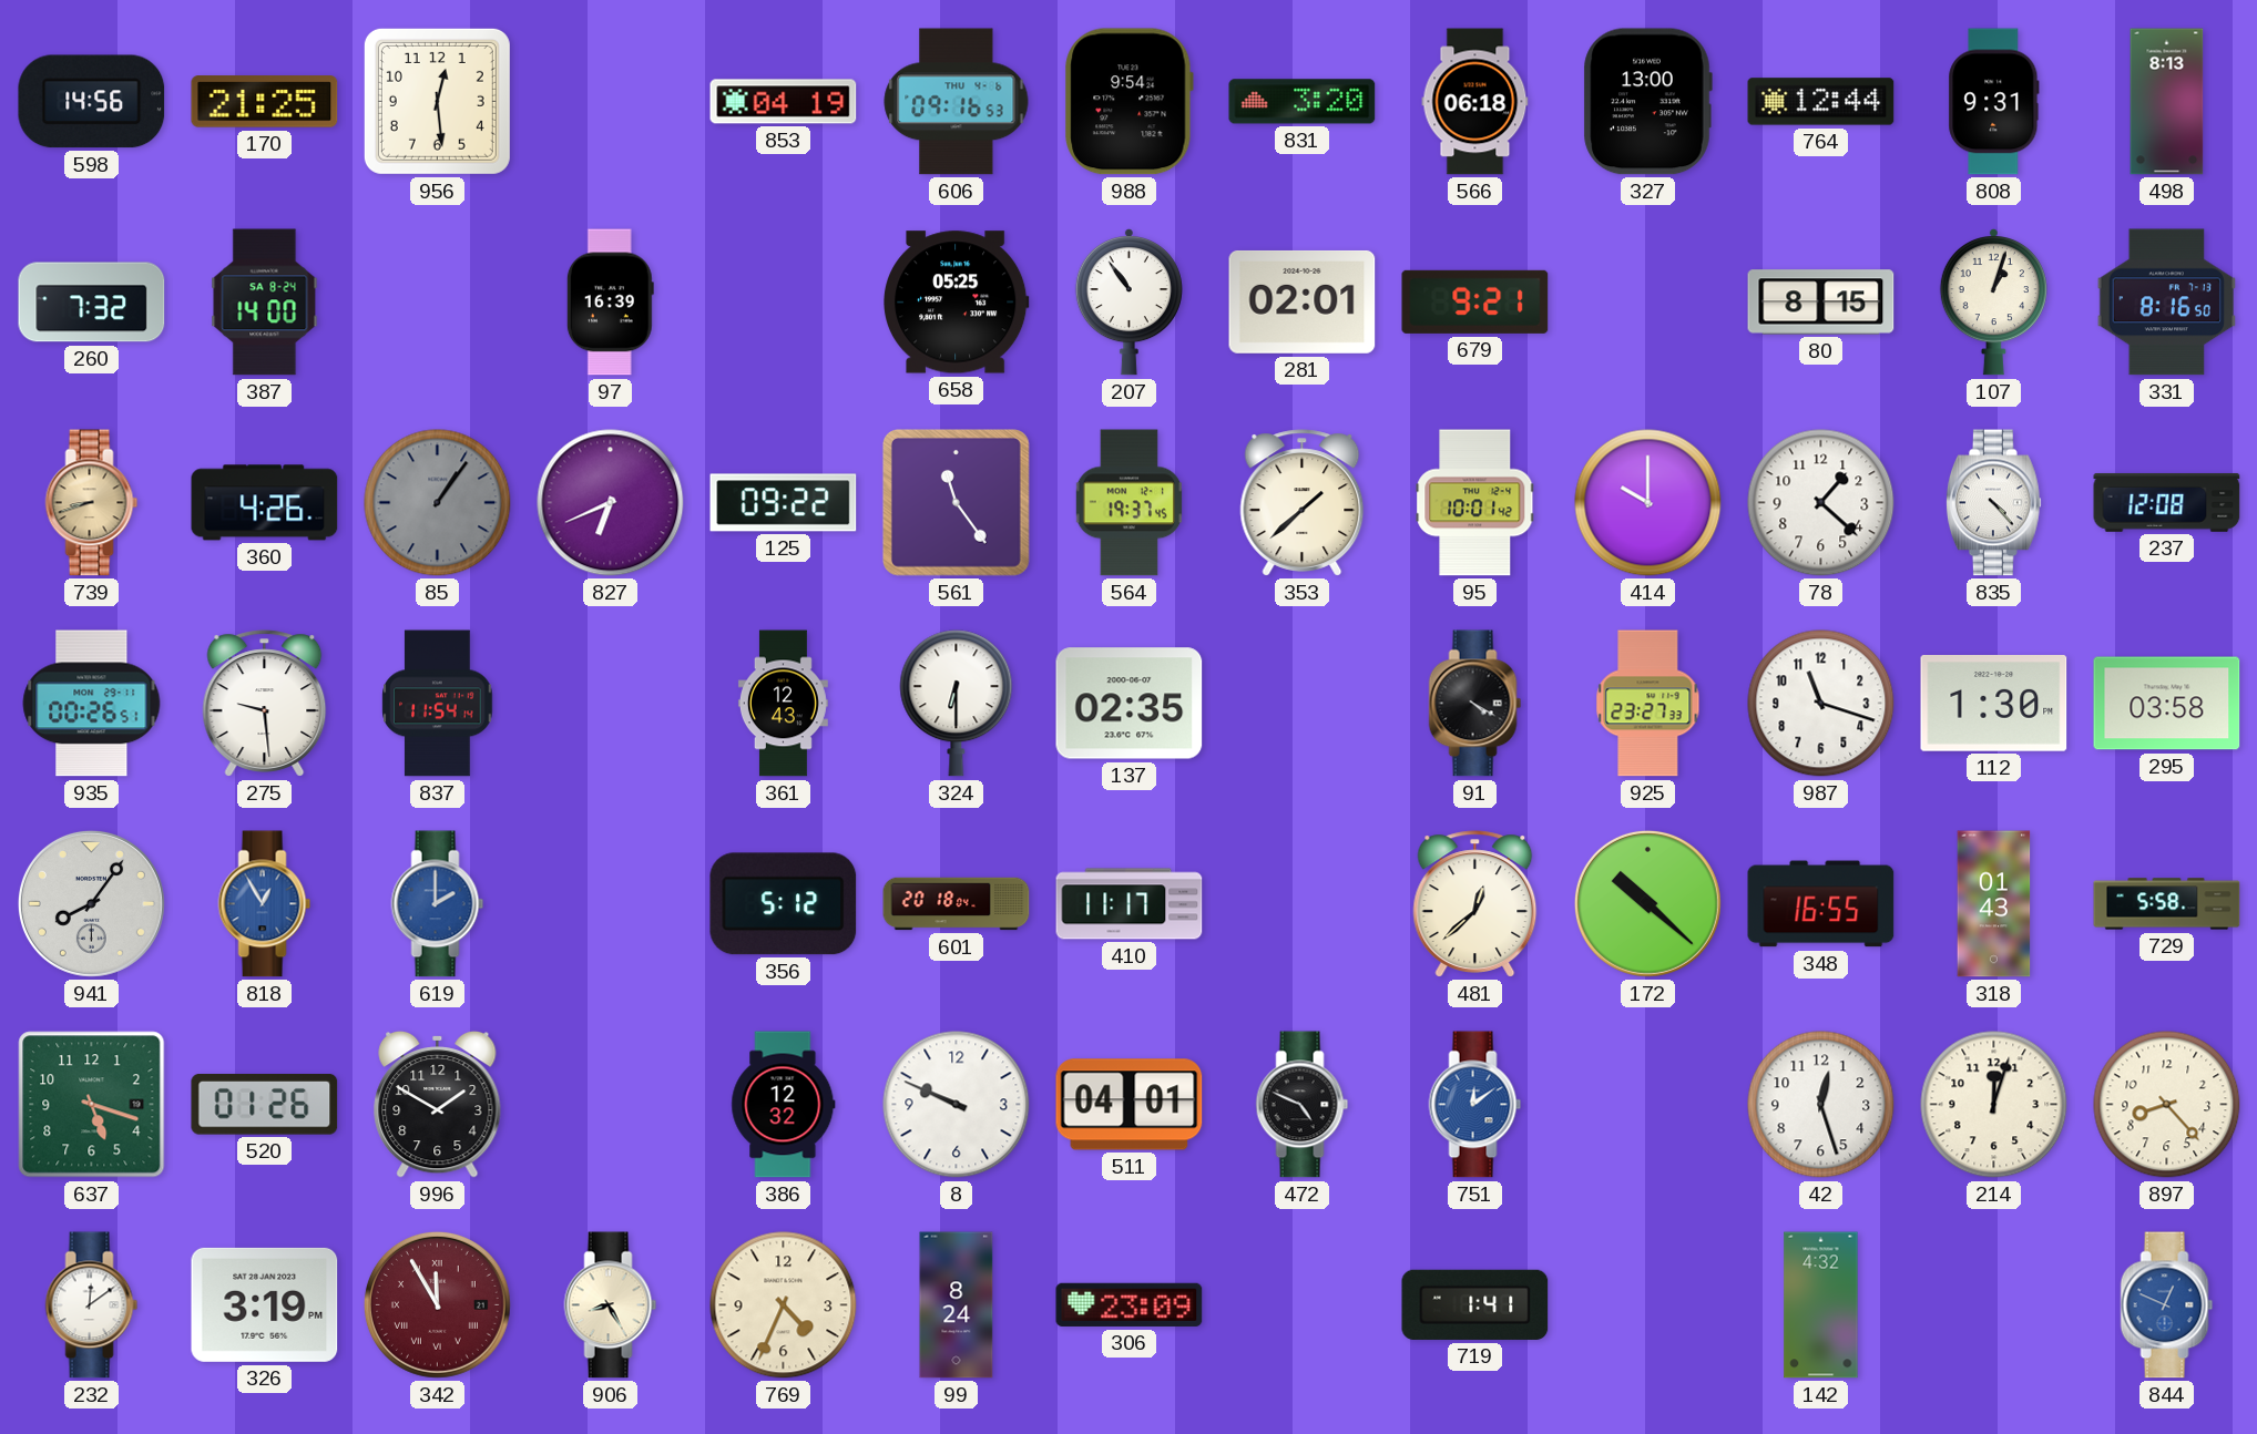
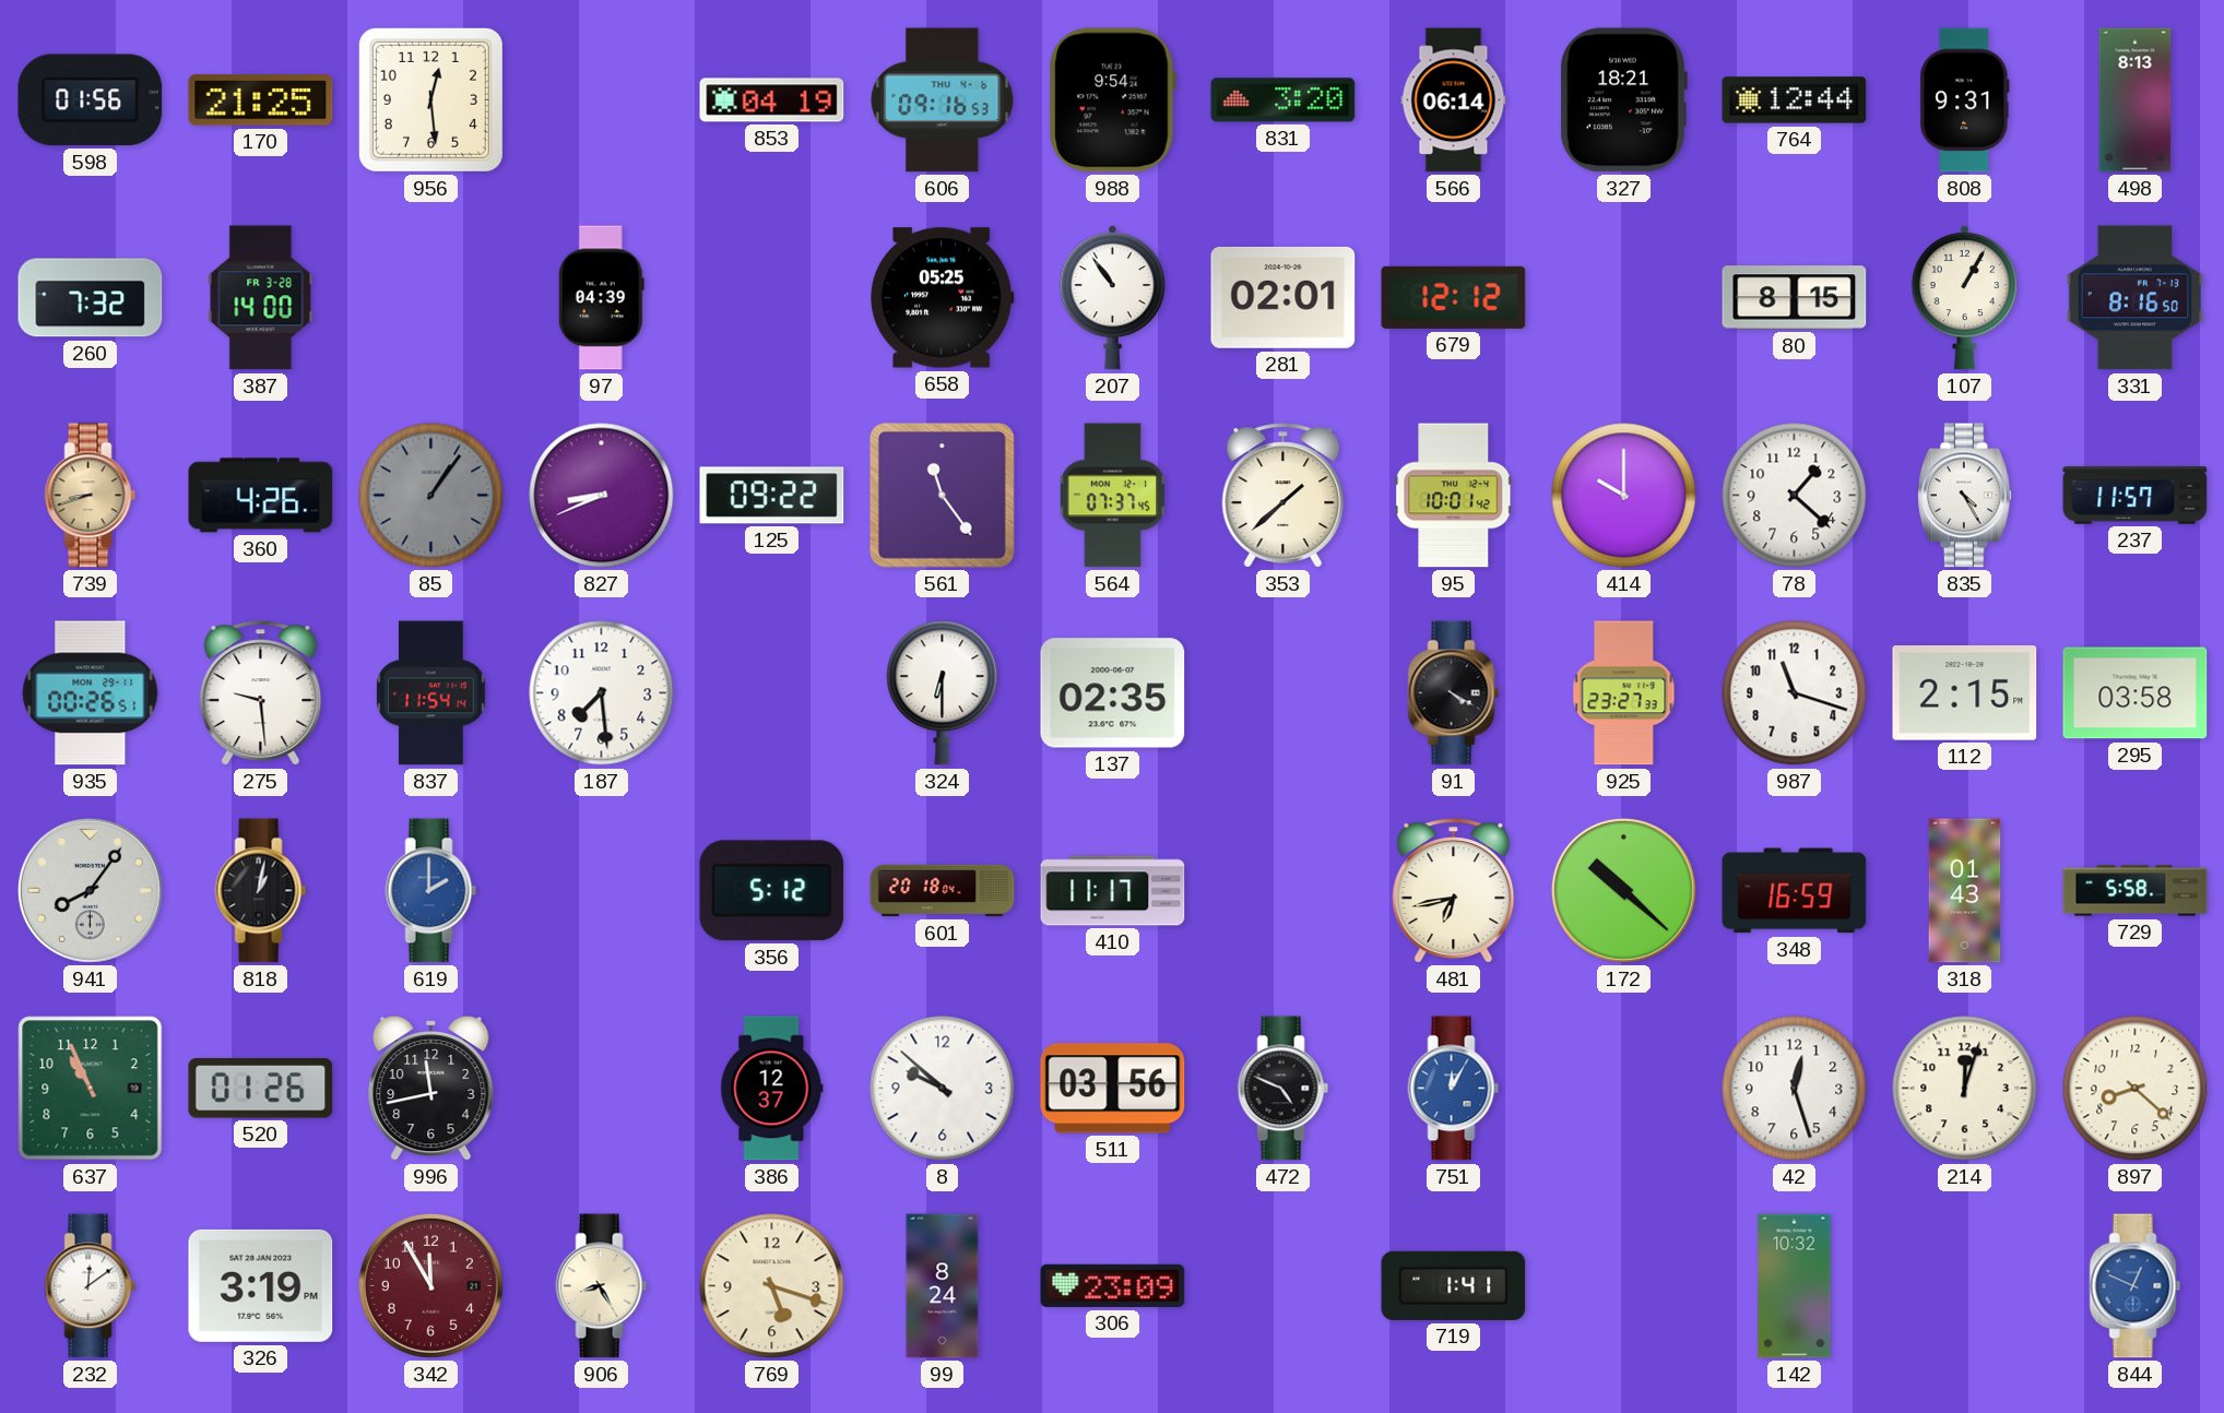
598: 14:56 -> 01:56
566: 06:18 -> 06:14
327: 13:00 -> 18:21
387 date: SA 8-24 -> FR 3-28
97: 16:39 -> 04:39
679: 9:21 -> 12:12
107: 1:03 -> 1:05
827: 6:41 -> 8:41
564: 19:37 -> 07:37
835: 4:23 -> 4:25
237: 12:08 -> 11:57
187: none -> 7:29
361: 12:43 -> none
112: 1:30 -> 2:15
818: 12:55 -> 1:02
818 dial: blue -> black
481: 12:38 -> 6:43
348: 16:55 -> 16:59
637: 5:18 -> 10:56
996: 1:50 -> 11:43
386: 12:32 -> 12:37
8: 9:49 -> 9:52
511: 04:01 -> 03:56
751: 12:09 -> 12:05
897: 8:23 -> 8:22
342 numerals: Roman -> Arabic
769: 4:34 -> 5:18
142: 4:32 -> 10:32
